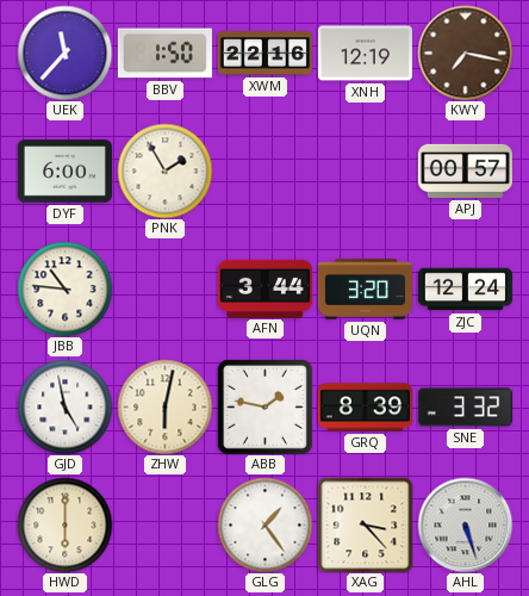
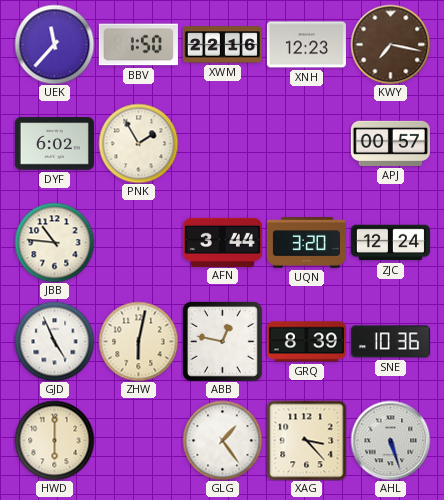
XNH: 12:19 -> 12:23
DYF: 6:00 -> 6:02
GJD: 4:58 -> 4:56
ABB: 1:47 -> 12:47
SNE: 3:32 -> 10:36
